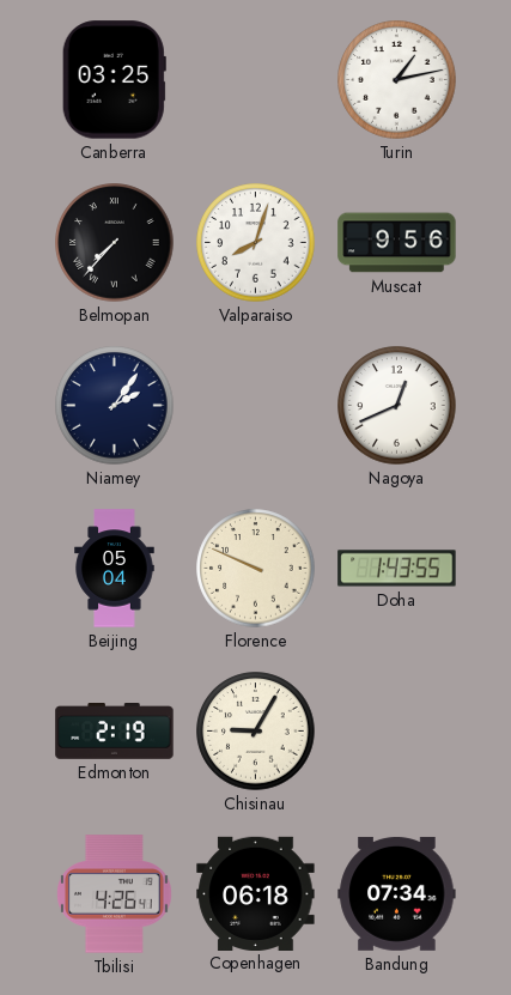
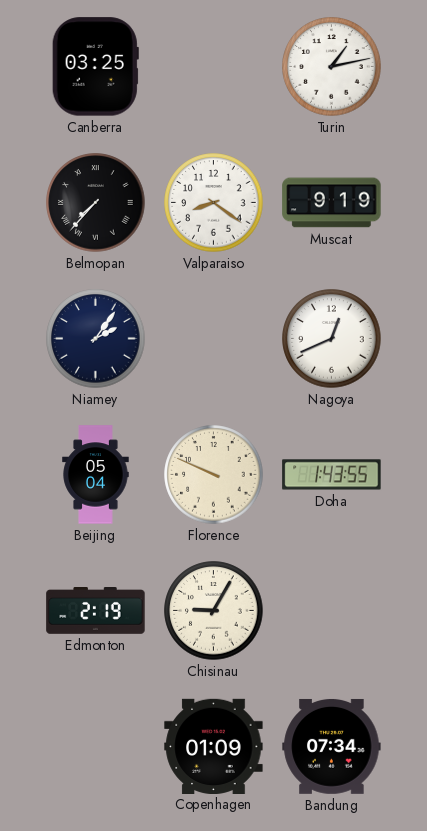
Valparaiso: 8:03 -> 8:21
Muscat: 9:56 -> 9:19
Tbilisi: 4:26 -> none
Copenhagen: 06:18 -> 01:09
